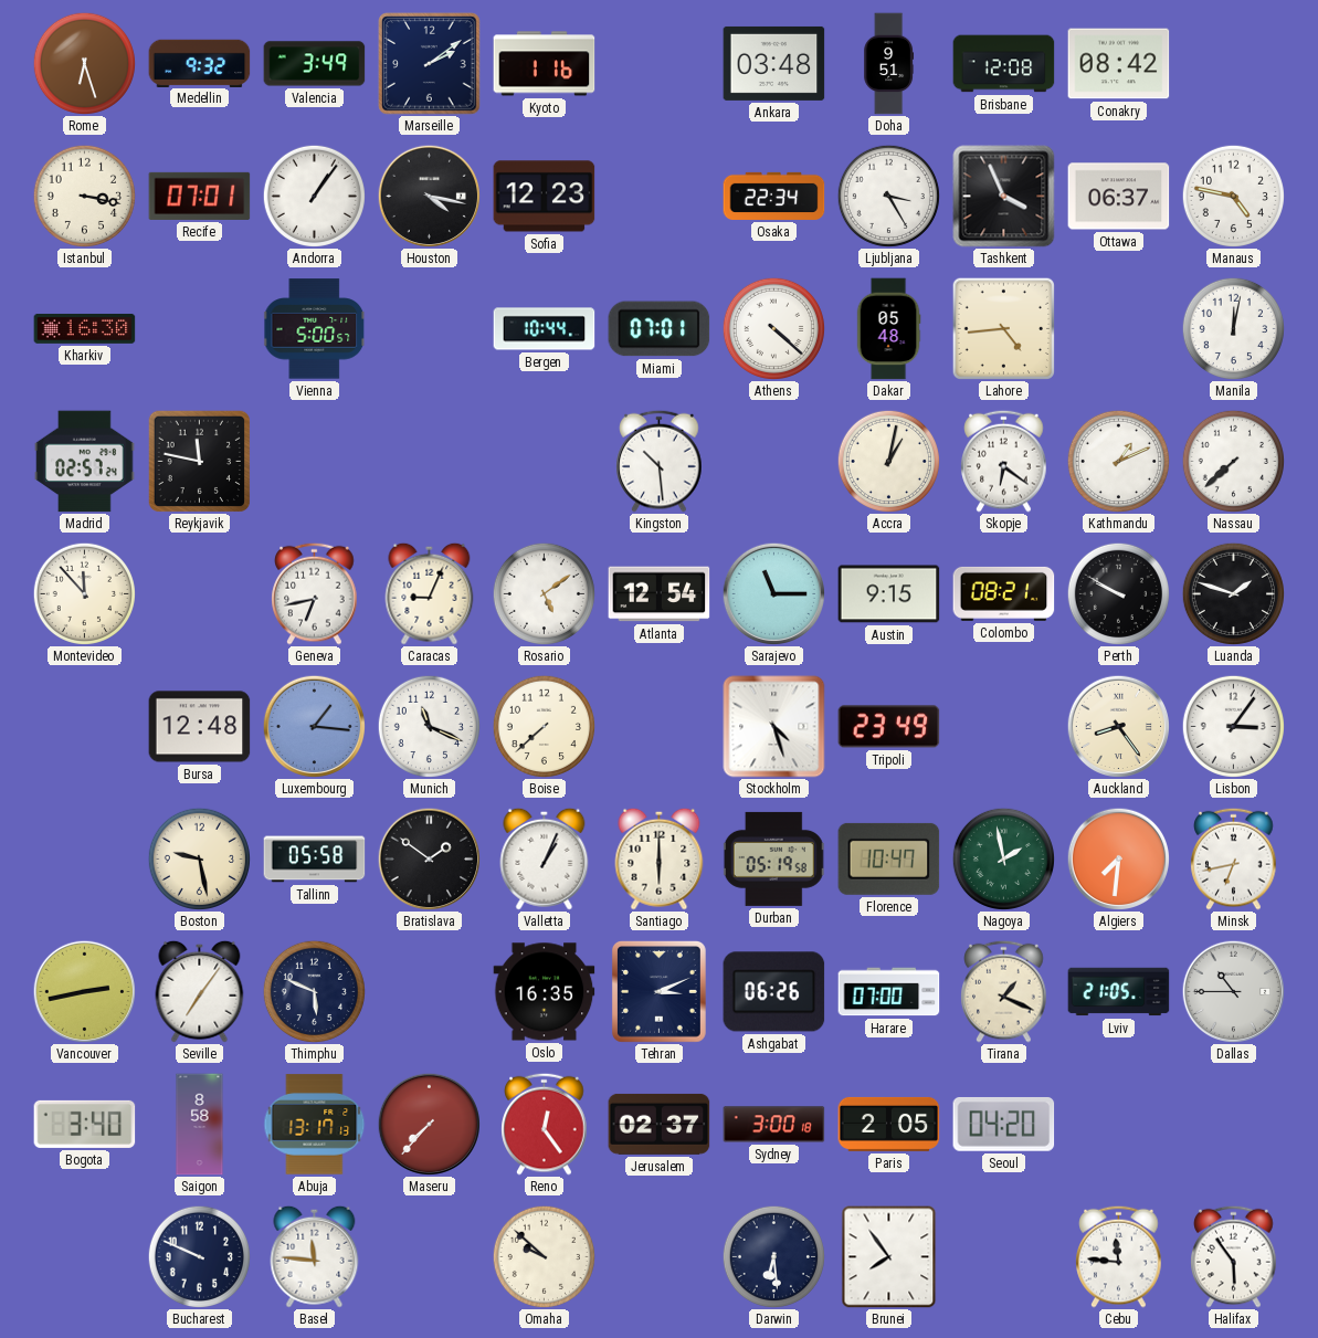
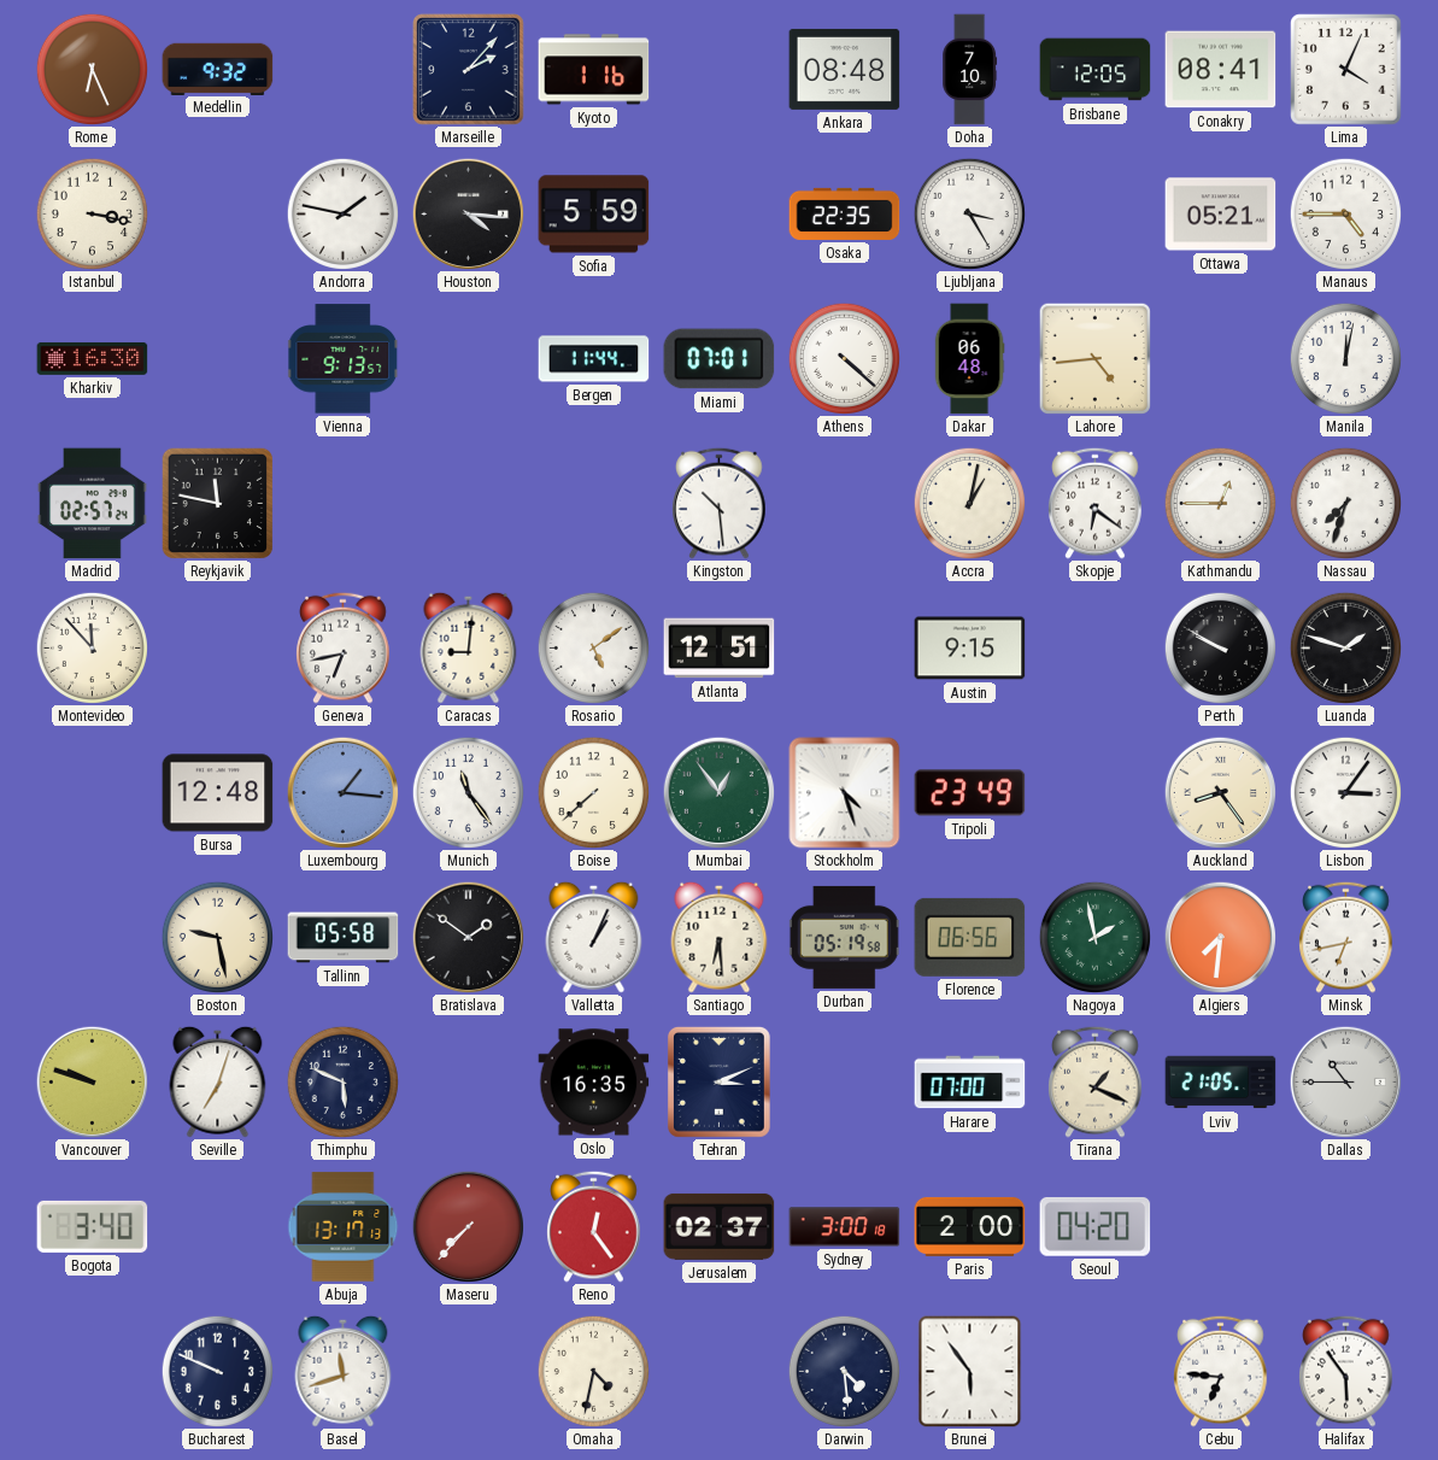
Rome: 6:27 -> 6:26
Valencia: 3:49 -> none
Marseille: 2:09 -> 2:07
Ankara: 03:48 -> 08:48
Doha: 9:51 -> 7:10
Brisbane: 12:08 -> 12:05
Conakry: 08:42 -> 08:41
Lima: none -> 4:04
Recife: 07:01 -> none
Andorra: 1:06 -> 1:47
Houston: 4:17 -> 4:16
Sofia: 12:23 -> 5:59
Osaka: 22:34 -> 22:35
Tashkent: 3:56 -> none
Ottawa: 06:37 -> 05:21
Manaus: 4:47 -> 4:45
Vienna: 5:00 -> 9:13
Bergen: 10:44 -> 11:44
Dakar: 05:48 -> 06:48
Kathmandu: 1:11 -> 12:45
Nassau: 7:38 -> 7:33
Caracas: 9:04 -> 9:01
Atlanta: 12:54 -> 12:51
Sarajevo: 11:15 -> none
Colombo: 08:21 -> none
Munich: 11:19 -> 11:24
Mumbai: none -> 12:54
Santiago: 6:00 -> 6:29
Florence: 10:47 -> 06:56
Vancouver: 2:43 -> 9:48
Seville: 7:06 -> 7:03
Ashgabat: 06:26 -> none
Saigon: 8:58 -> none
Paris: 2:05 -> 2:00
Basel: 11:46 -> 11:42
Omaha: 9:52 -> 4:32
Darwin: 6:29 -> 4:29
Brunei: 7:54 -> 5:54
Cebu: 11:46 -> 6:46
